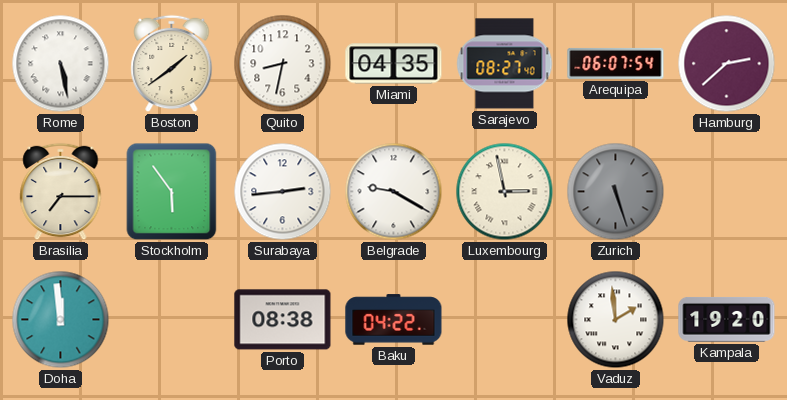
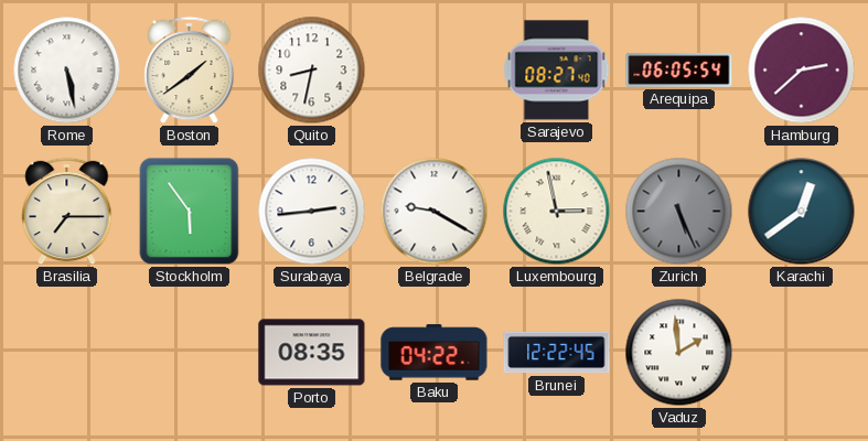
Miami: 04:35 -> none
Arequipa: 06:07 -> 06:05
Zurich: 5:27 -> 5:26
Karachi: none -> 12:39
Doha: 11:59 -> none
Porto: 08:38 -> 08:35
Brunei: none -> 12:22
Kampala: 19:20 -> none
